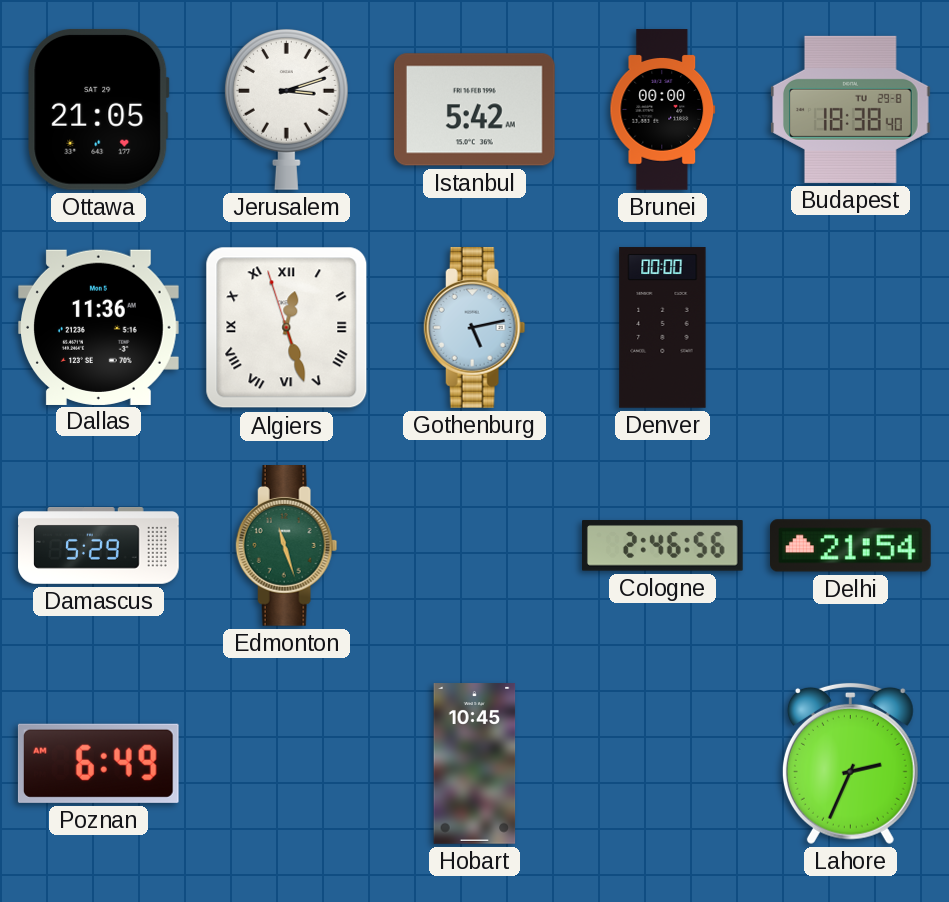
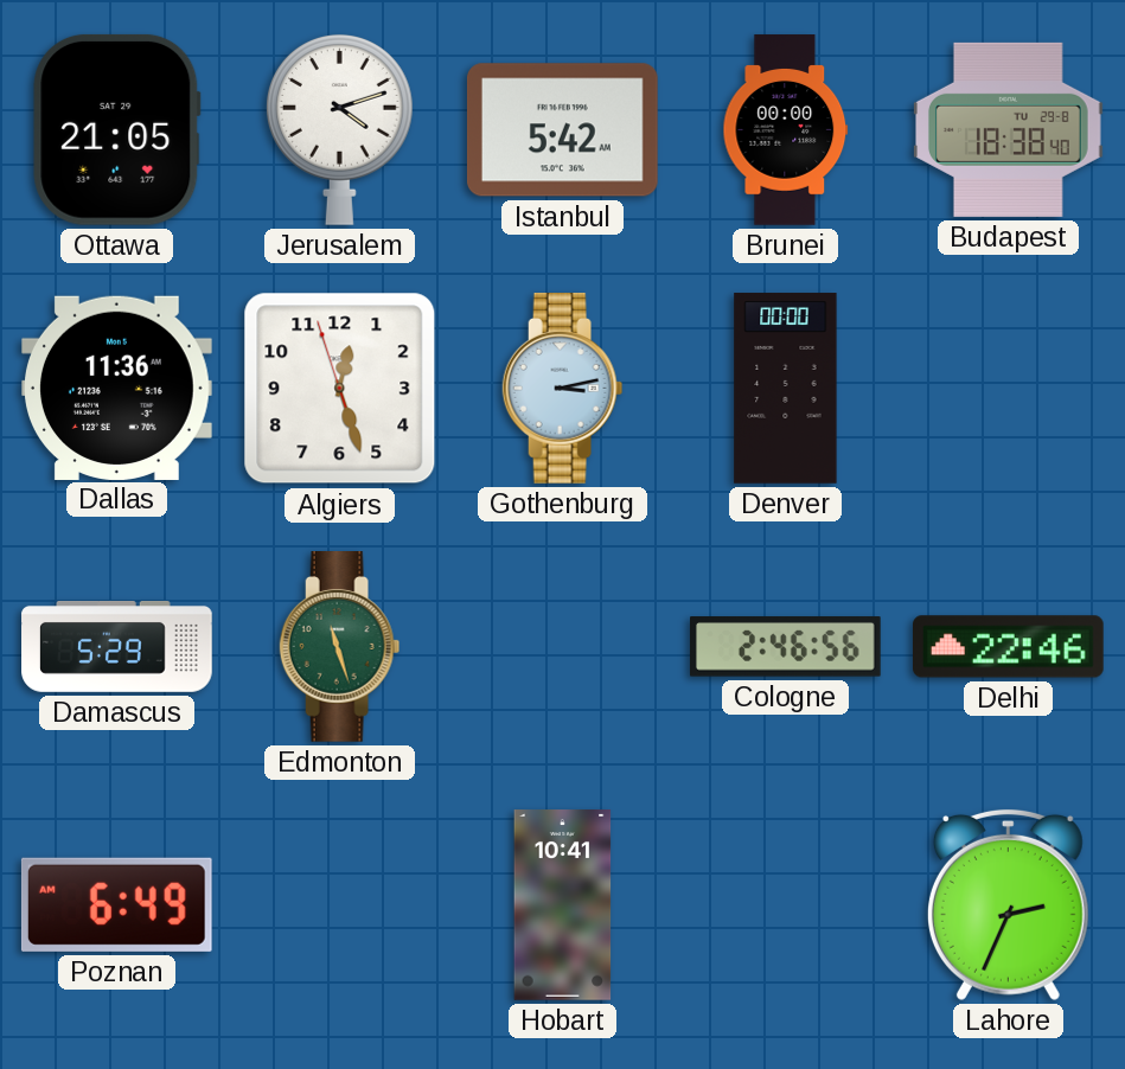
Jerusalem: 3:12 -> 4:12
Algiers numerals: Roman -> Arabic
Gothenburg: 5:13 -> 3:13
Delhi: 21:54 -> 22:46
Hobart: 10:45 -> 10:41
